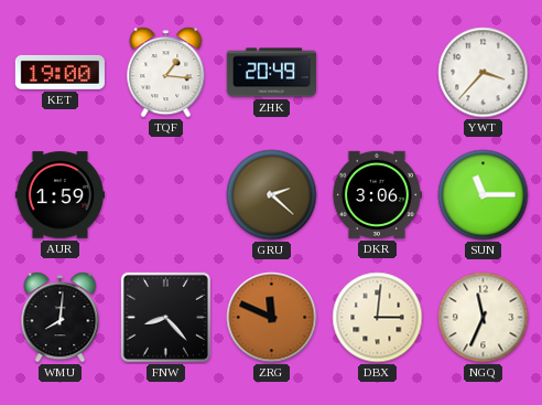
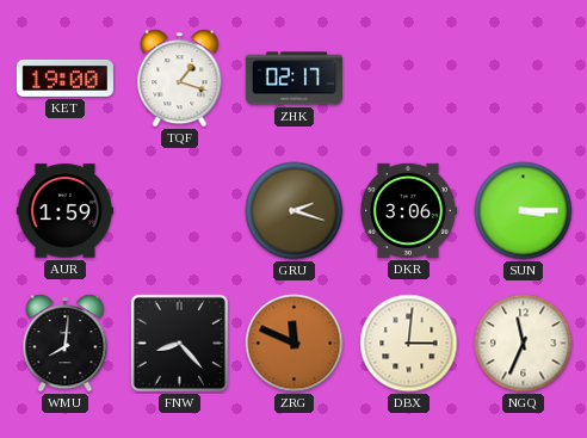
TQF: 1:16 -> 1:18
ZHK: 20:49 -> 02:17
YWT: 3:37 -> none
GRU: 2:22 -> 2:18
SUN: 11:15 -> 3:15
